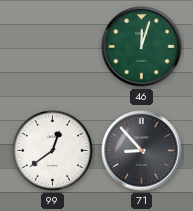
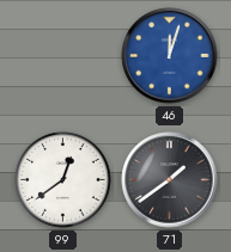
46 dial: green -> blue
71: 8:53 -> 1:39
